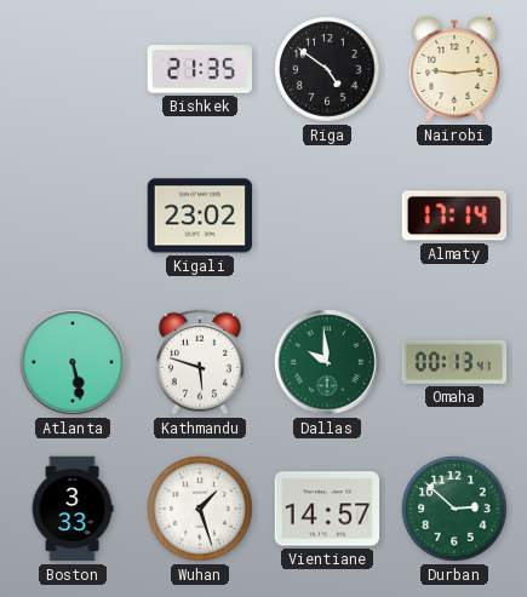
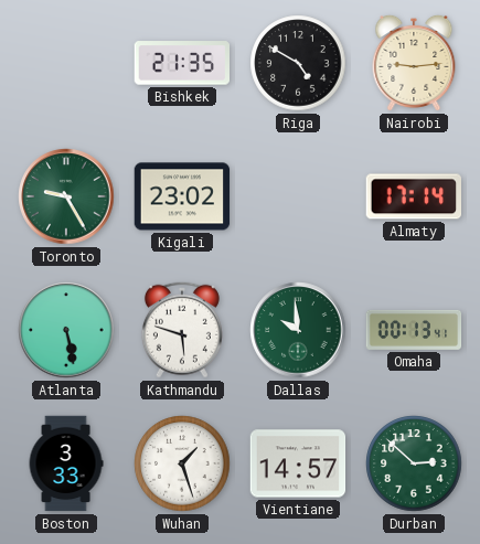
Riga: 4:51 -> 4:50
Toronto: none -> 9:25
